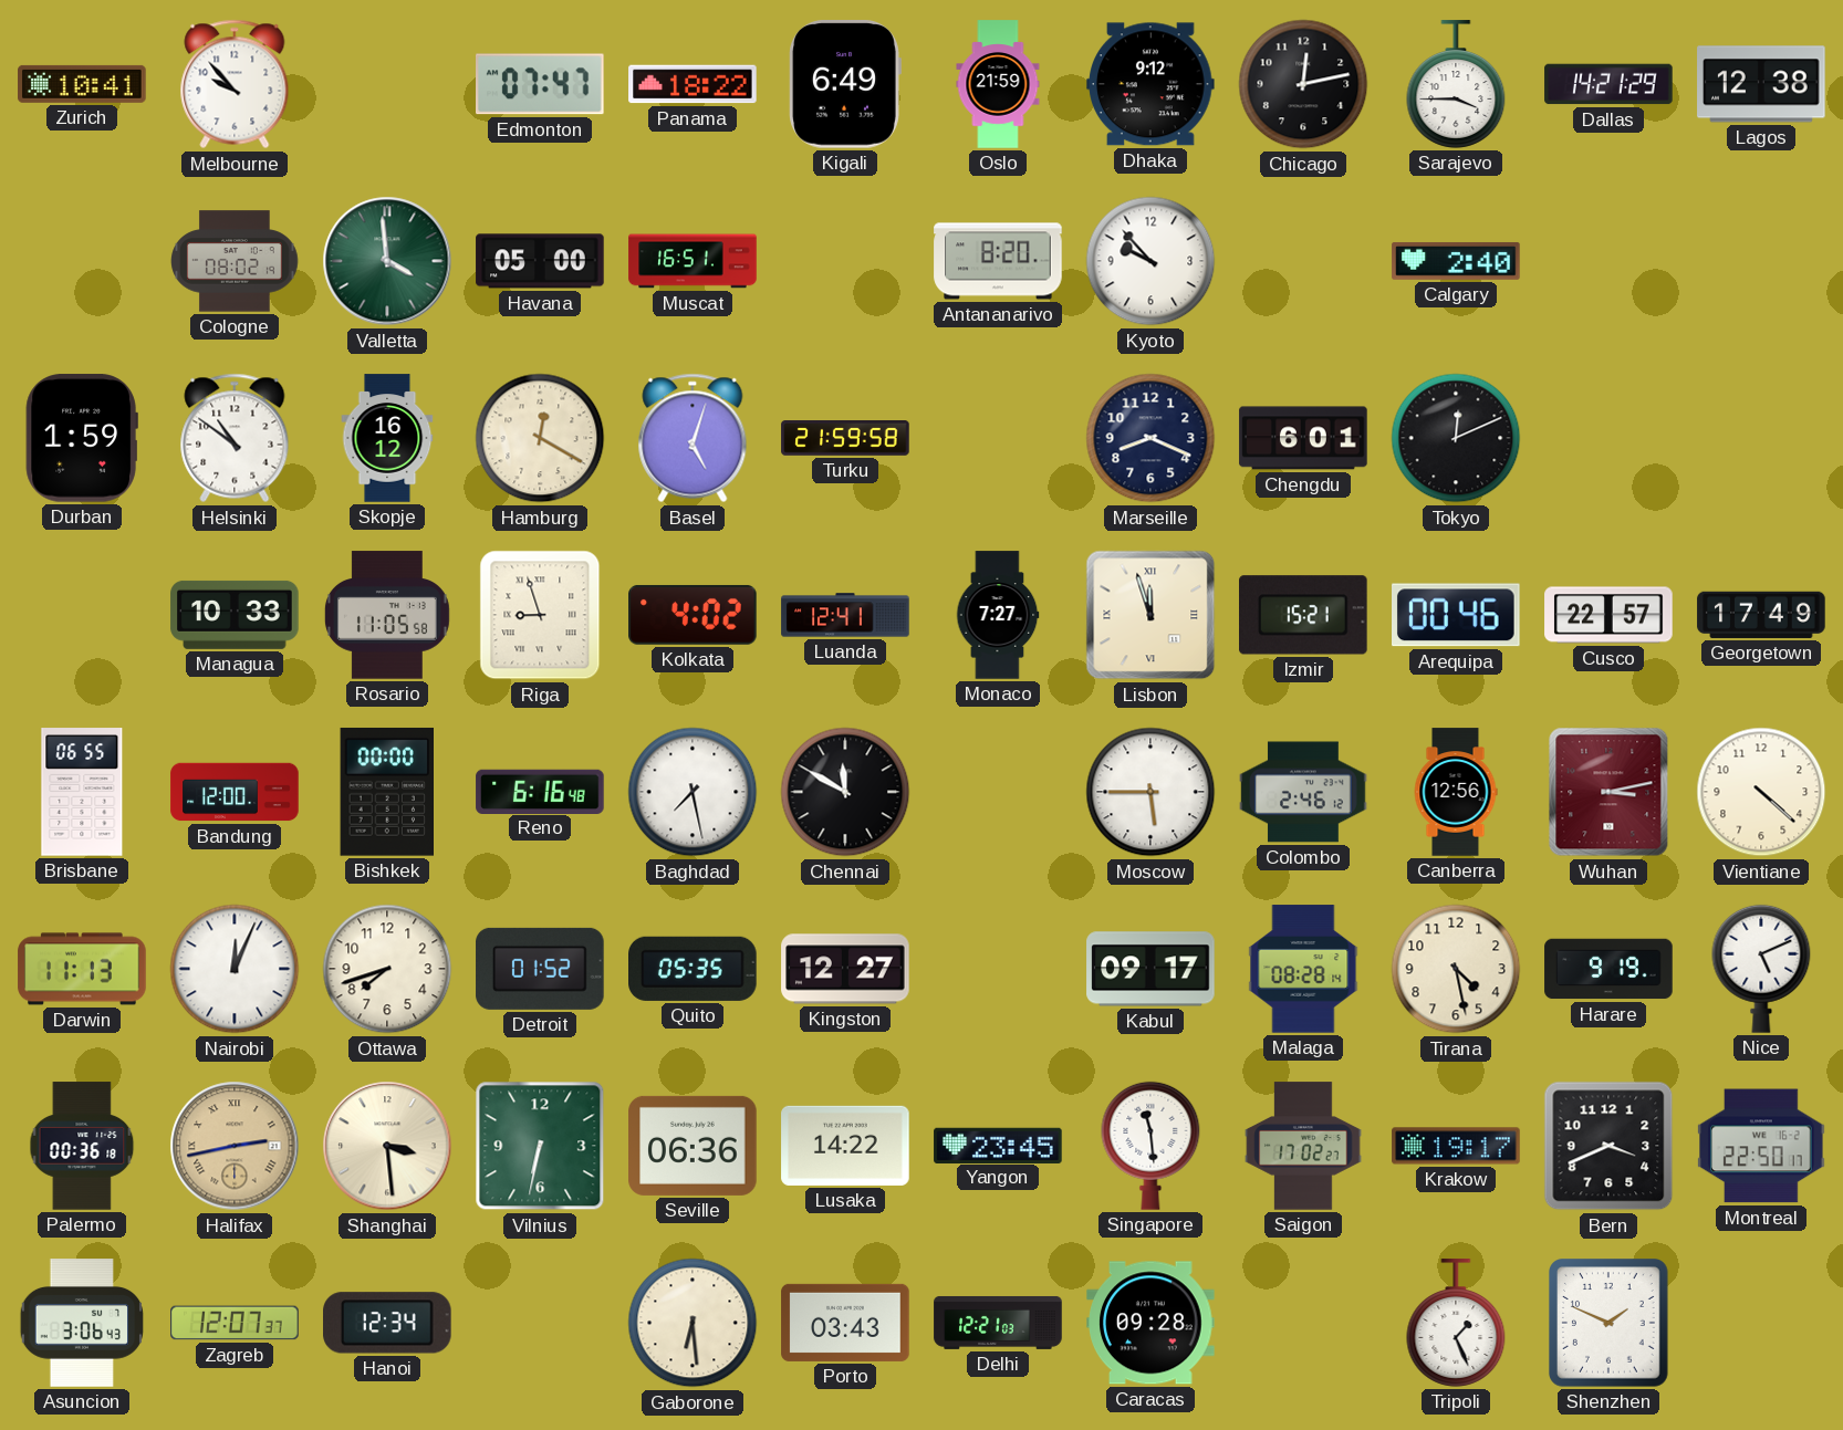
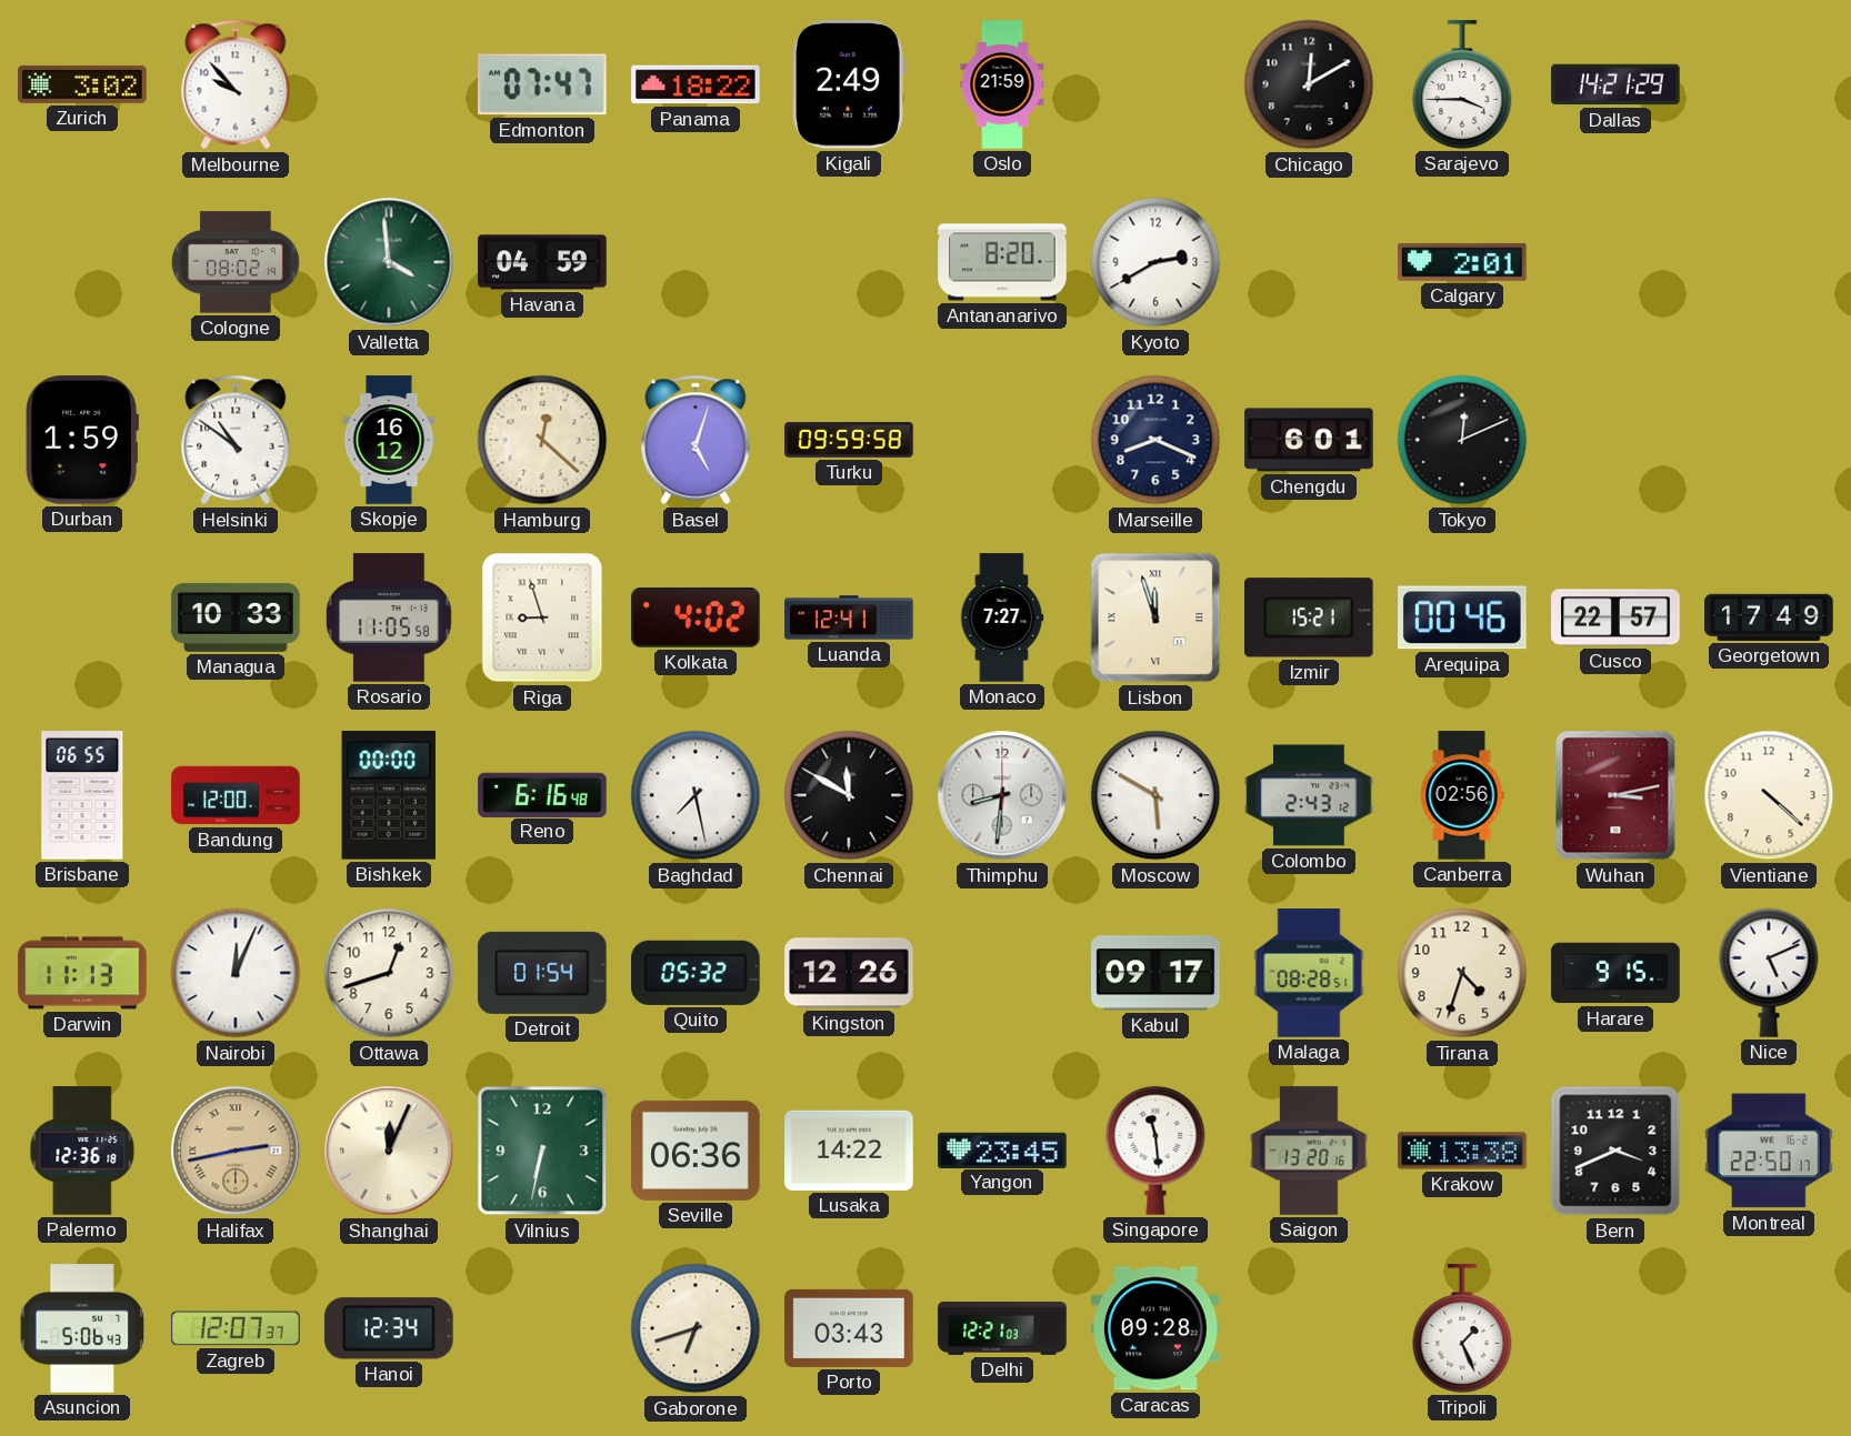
Zurich: 10:41 -> 3:02
Kigali: 6:49 -> 2:49
Dhaka: 9:12 -> none
Chicago: 12:13 -> 12:10
Lagos: 12:38 -> none
Havana: 05:00 -> 04:59
Muscat: 16:51 -> none
Kyoto: 9:53 -> 2:40
Calgary: 2:40 -> 2:01
Hamburg: 12:20 -> 12:22
Turku: 21:59 -> 09:59
Thimphu: none -> 8:31
Moscow: 5:45 -> 5:50
Colombo: 2:46 -> 2:43
Canberra: 12:56 -> 02:56
Ottawa: 7:42 -> 12:42
Detroit: 01:52 -> 01:54
Quito: 05:35 -> 05:32
Kingston: 12:27 -> 12:26
Malaga: 08:28:14 -> 08:28:51
Tirana: 4:28 -> 4:33
Harare: 9:19 -> 9:15
Palermo: 00:36 -> 12:36
Shanghai: 3:29 -> 12:04
Saigon: 17:02 -> 13:20
Krakow: 19:17 -> 13:38
Asuncion: 3:06 -> 5:06
Gaborone: 6:29 -> 6:42
Shenzhen: 1:49 -> none
